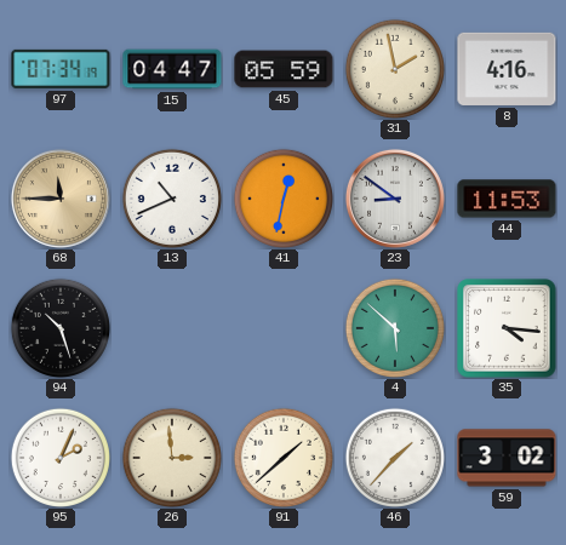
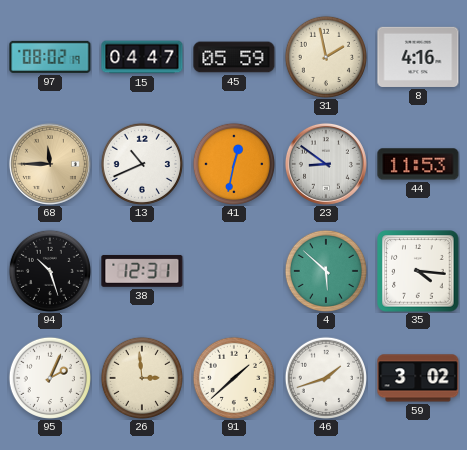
97: 07:34 -> 08:02
38: none -> 12:31
46: 1:37 -> 1:42
